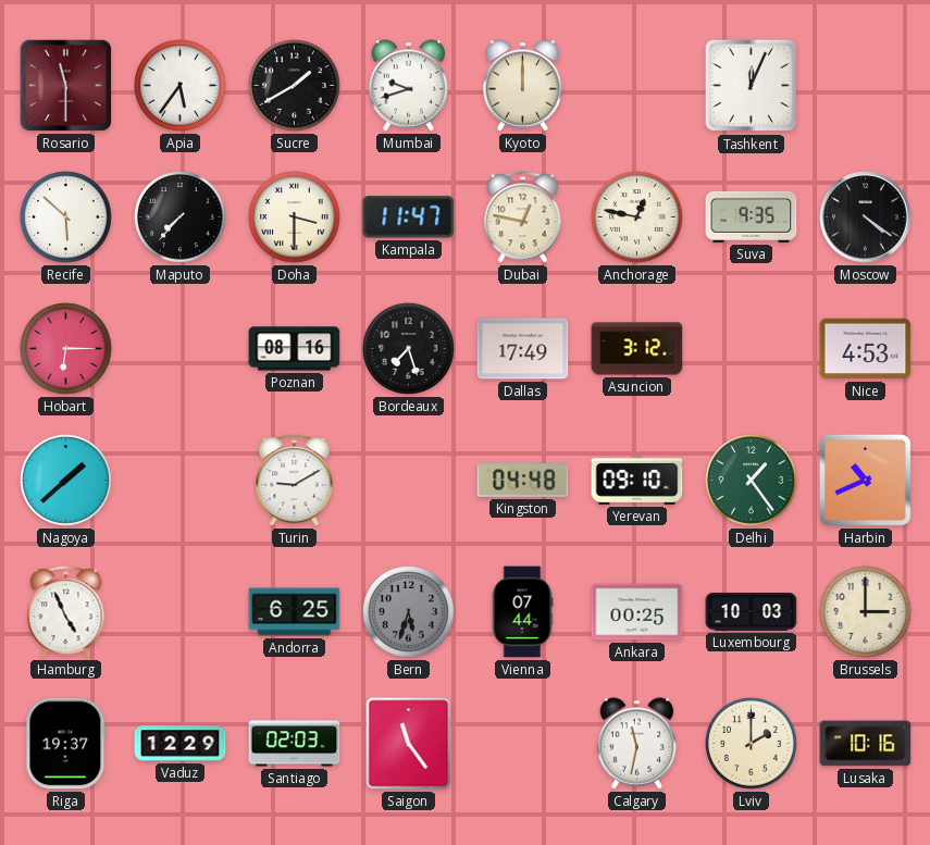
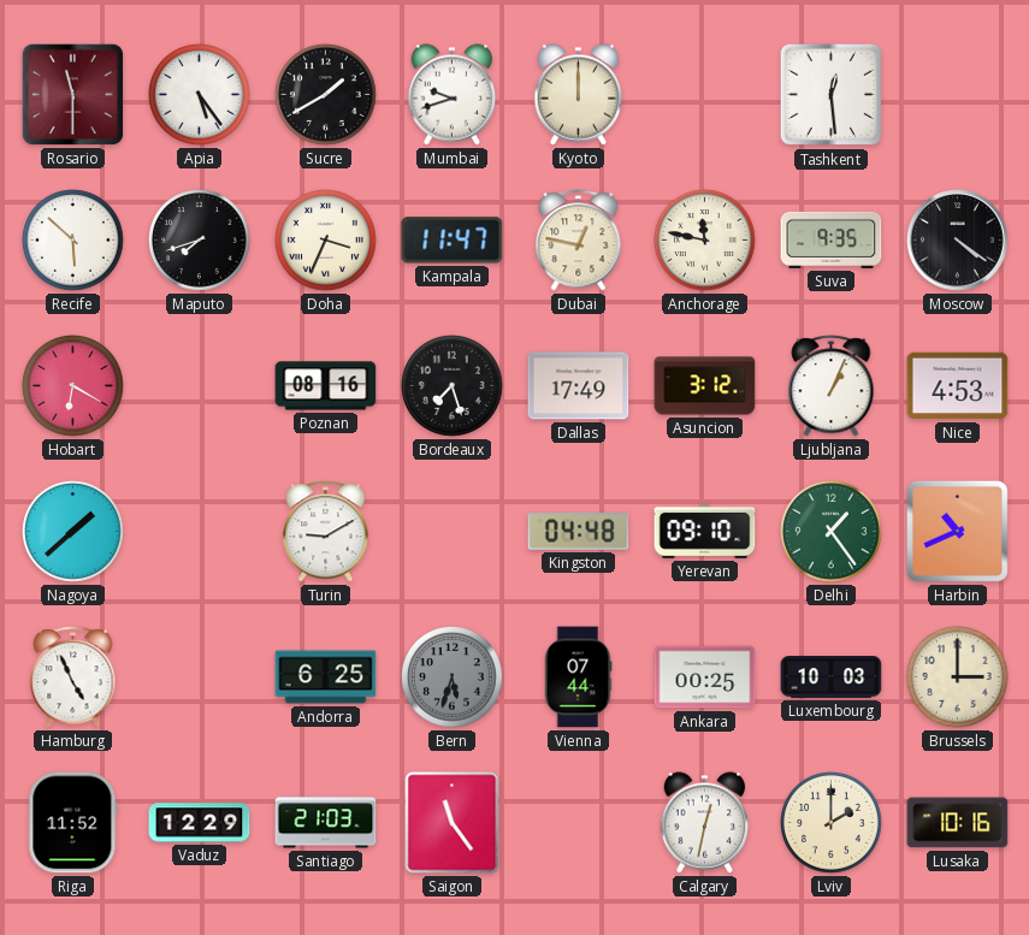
Apia: 5:36 -> 5:24
Tashkent: 12:04 -> 12:29
Maputo: 7:37 -> 7:42
Doha: 3:30 -> 3:34
Anchorage: 12:47 -> 11:47
Hobart: 6:15 -> 6:20
Ljubljana: none -> 1:04
Riga: 19:37 -> 11:52
Santiago: 02:03 -> 21:03
Calgary: 11:32 -> 12:32
